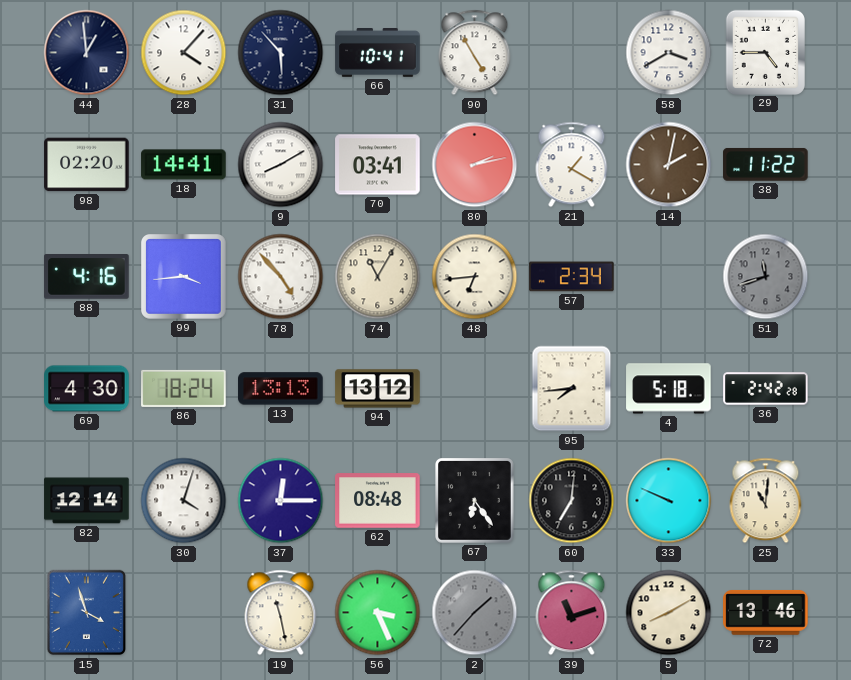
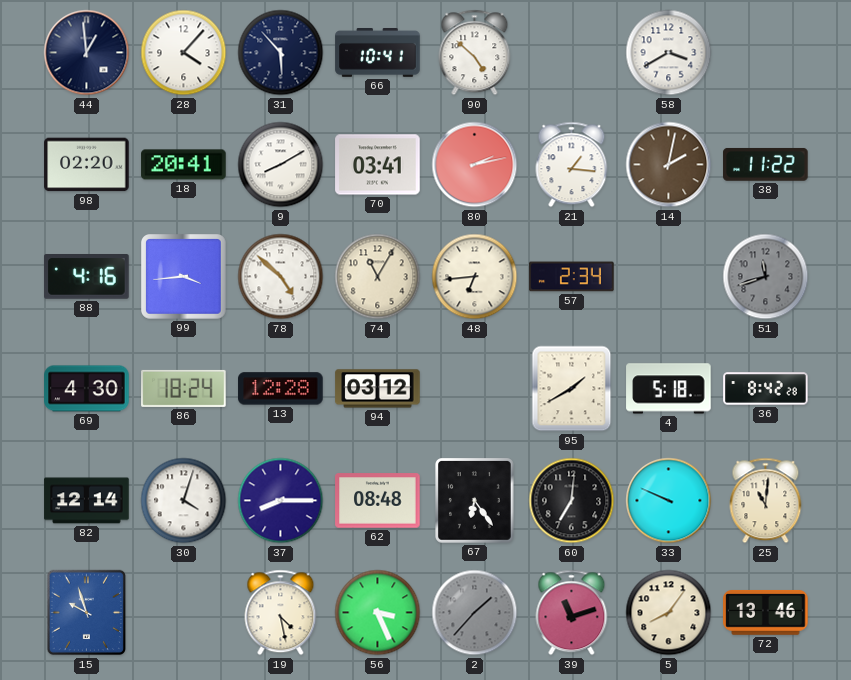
90: 4:55 -> 4:52
29: 4:45 -> none
18: 14:41 -> 20:41
21: 1:20 -> 1:16
78: 4:53 -> 4:52
13: 13:13 -> 12:28
94: 13:12 -> 03:12
95: 7:44 -> 1:40
36: 2:42 -> 8:42
37: 12:15 -> 8:15
15: 3:57 -> 9:57
19: 11:28 -> 4:28
5: 8:10 -> 8:06
